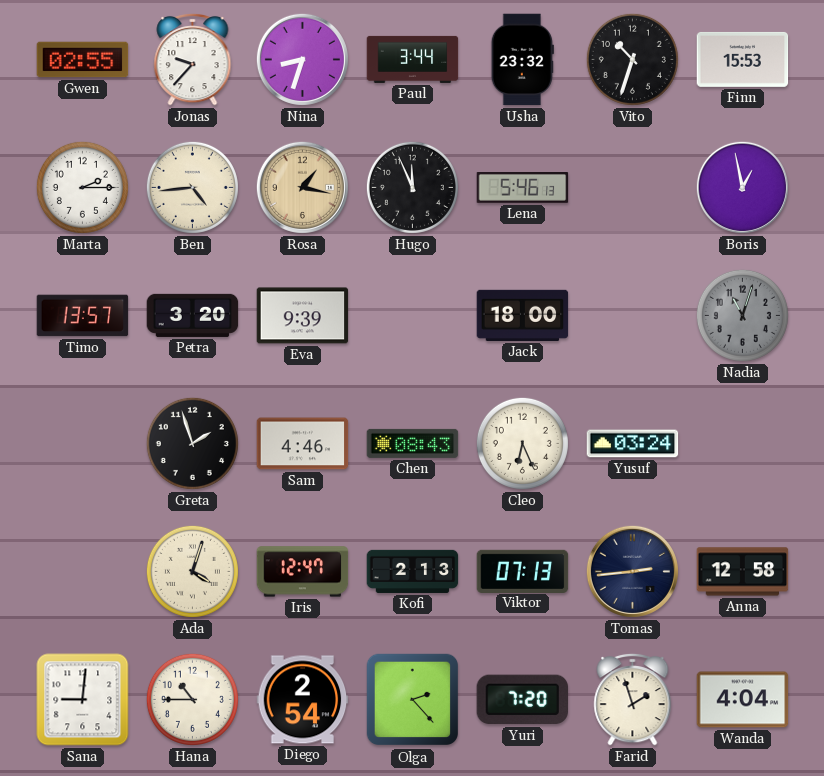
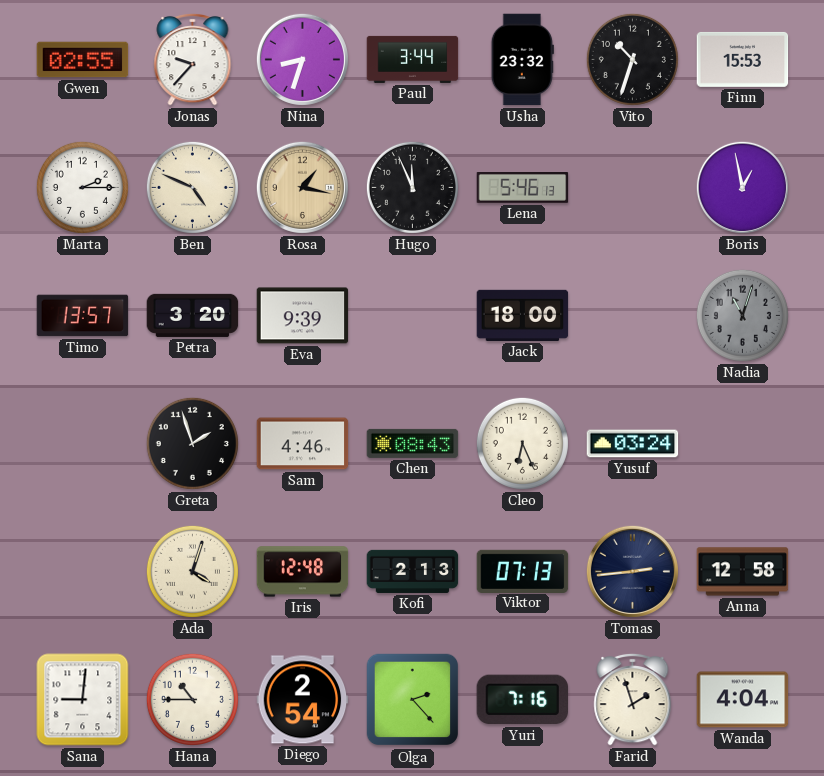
Ben: 4:44 -> 4:49
Iris: 12:47 -> 12:48
Yuri: 7:20 -> 7:16
